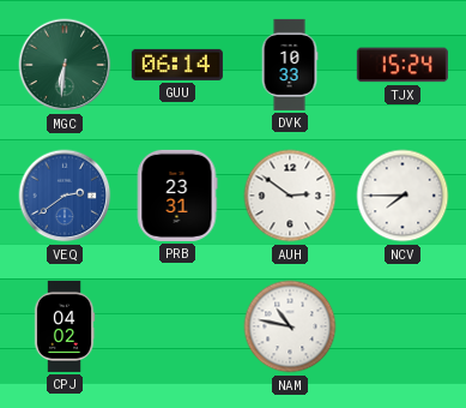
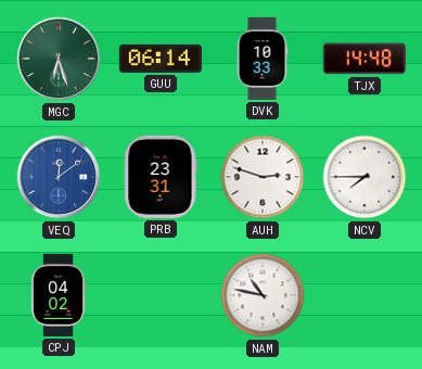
MGC: 6:31 -> 6:27
TJX: 15:24 -> 14:48
VEQ: 2:39 -> 12:09
AUH: 2:51 -> 2:48
